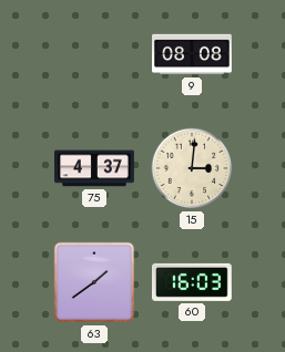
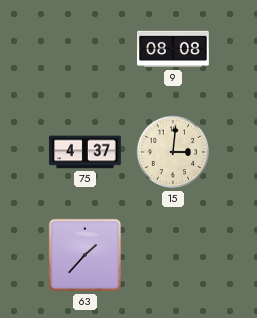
63: 1:39 -> 1:37
60: 16:03 -> none
